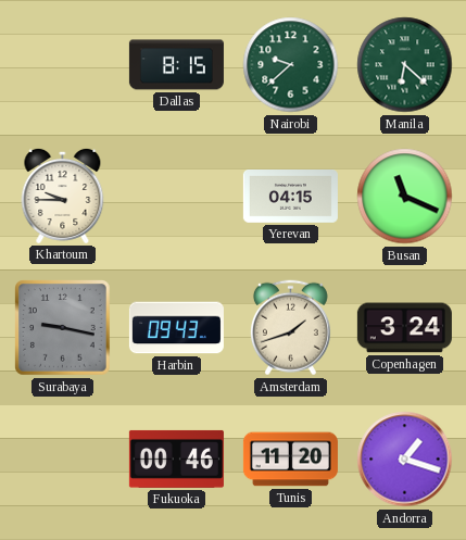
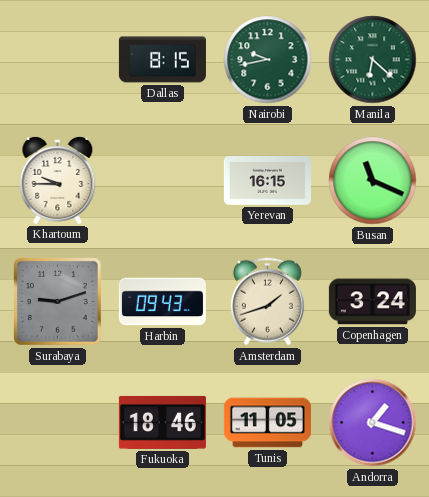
Nairobi: 9:38 -> 9:43
Yerevan: 04:15 -> 16:15
Surabaya: 9:17 -> 9:12
Fukuoka: 00:46 -> 18:46
Tunis: 11:20 -> 11:05
